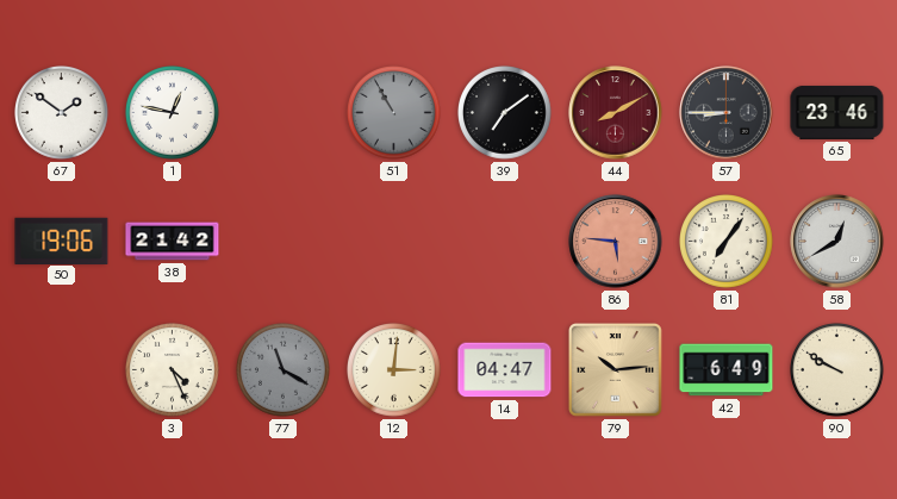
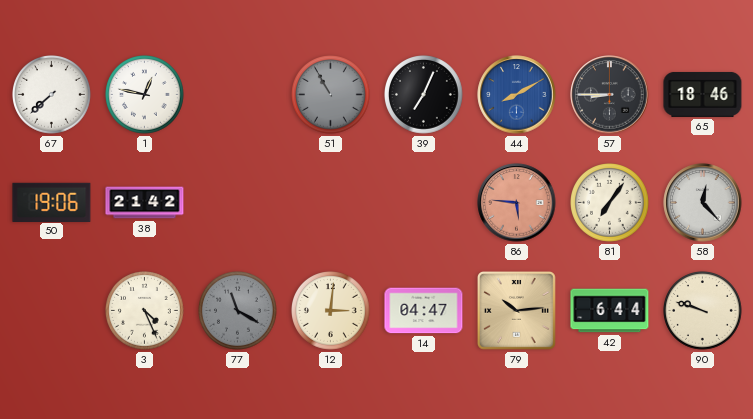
67: 1:51 -> 7:38
39: 7:09 -> 7:04
44 dial: burgundy -> blue
65: 23:46 -> 18:46
58: 12:40 -> 12:23
42: 6:49 -> 6:44
90: 9:50 -> 9:48
